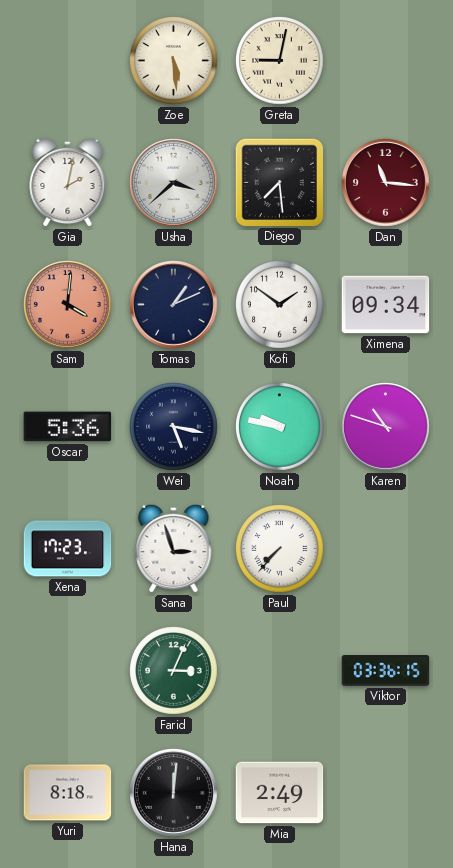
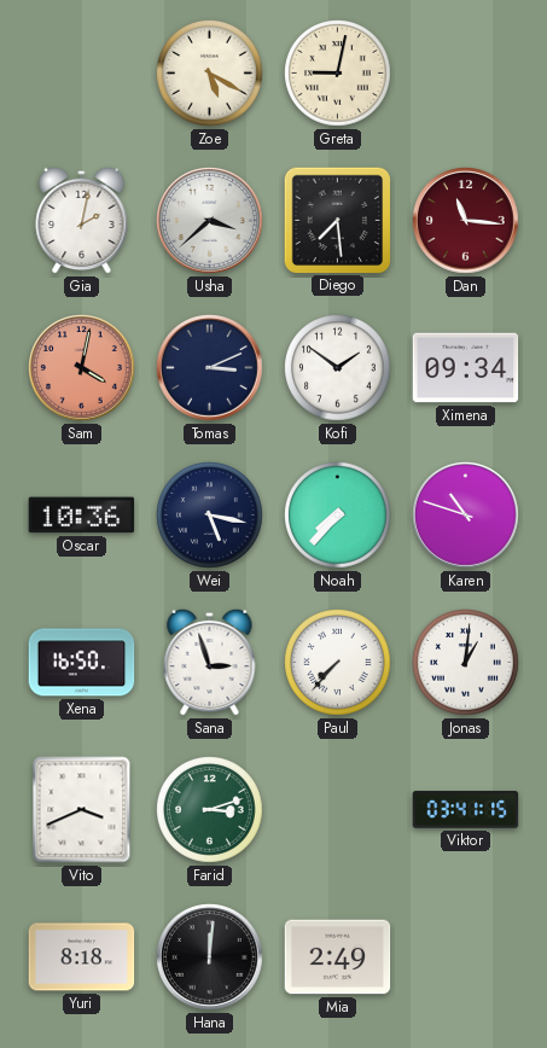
Zoe: 5:29 -> 5:20
Sam: 4:01 -> 4:02
Tomas: 1:11 -> 3:11
Oscar: 5:36 -> 10:36
Noah: 9:47 -> 7:37
Xena: 17:23 -> 16:50
Jonas: none -> 1:01
Vito: none -> 3:41
Farid: 3:04 -> 3:12
Viktor: 03:36 -> 03:41
